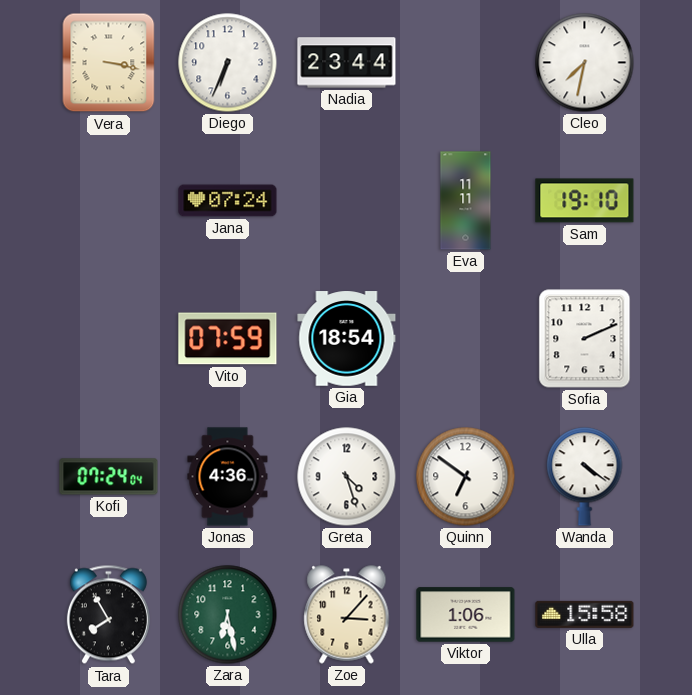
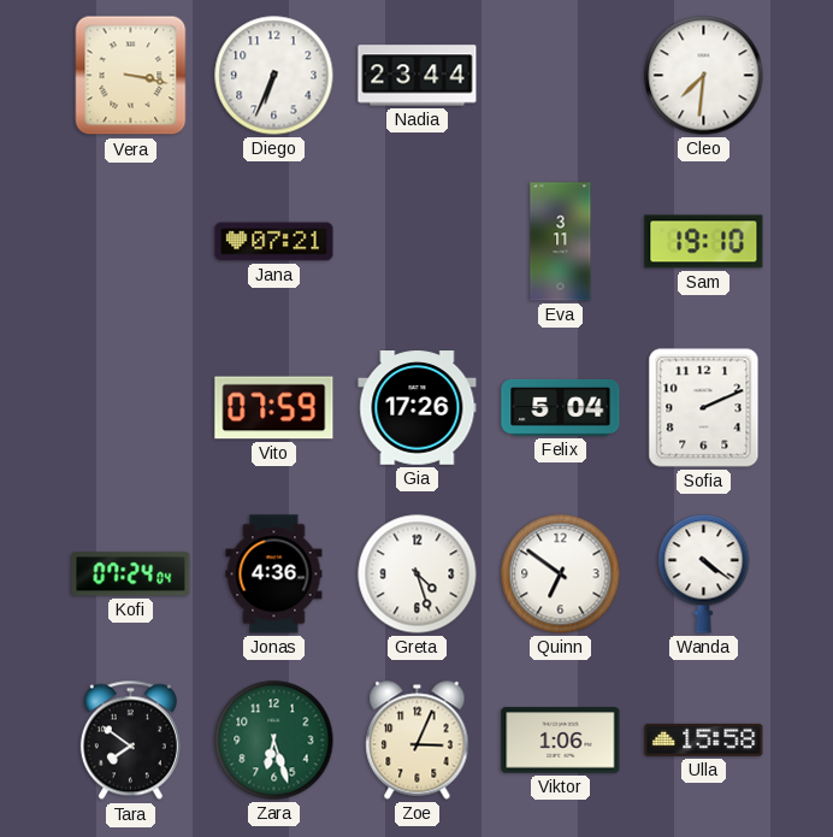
Cleo: 7:32 -> 7:31
Jana: 07:24 -> 07:21
Eva: 11:11 -> 3:11
Gia: 18:54 -> 17:26
Felix: none -> 5:04
Tara: 7:55 -> 7:51
Zara: 6:28 -> 6:27
Zoe: 3:07 -> 3:04
